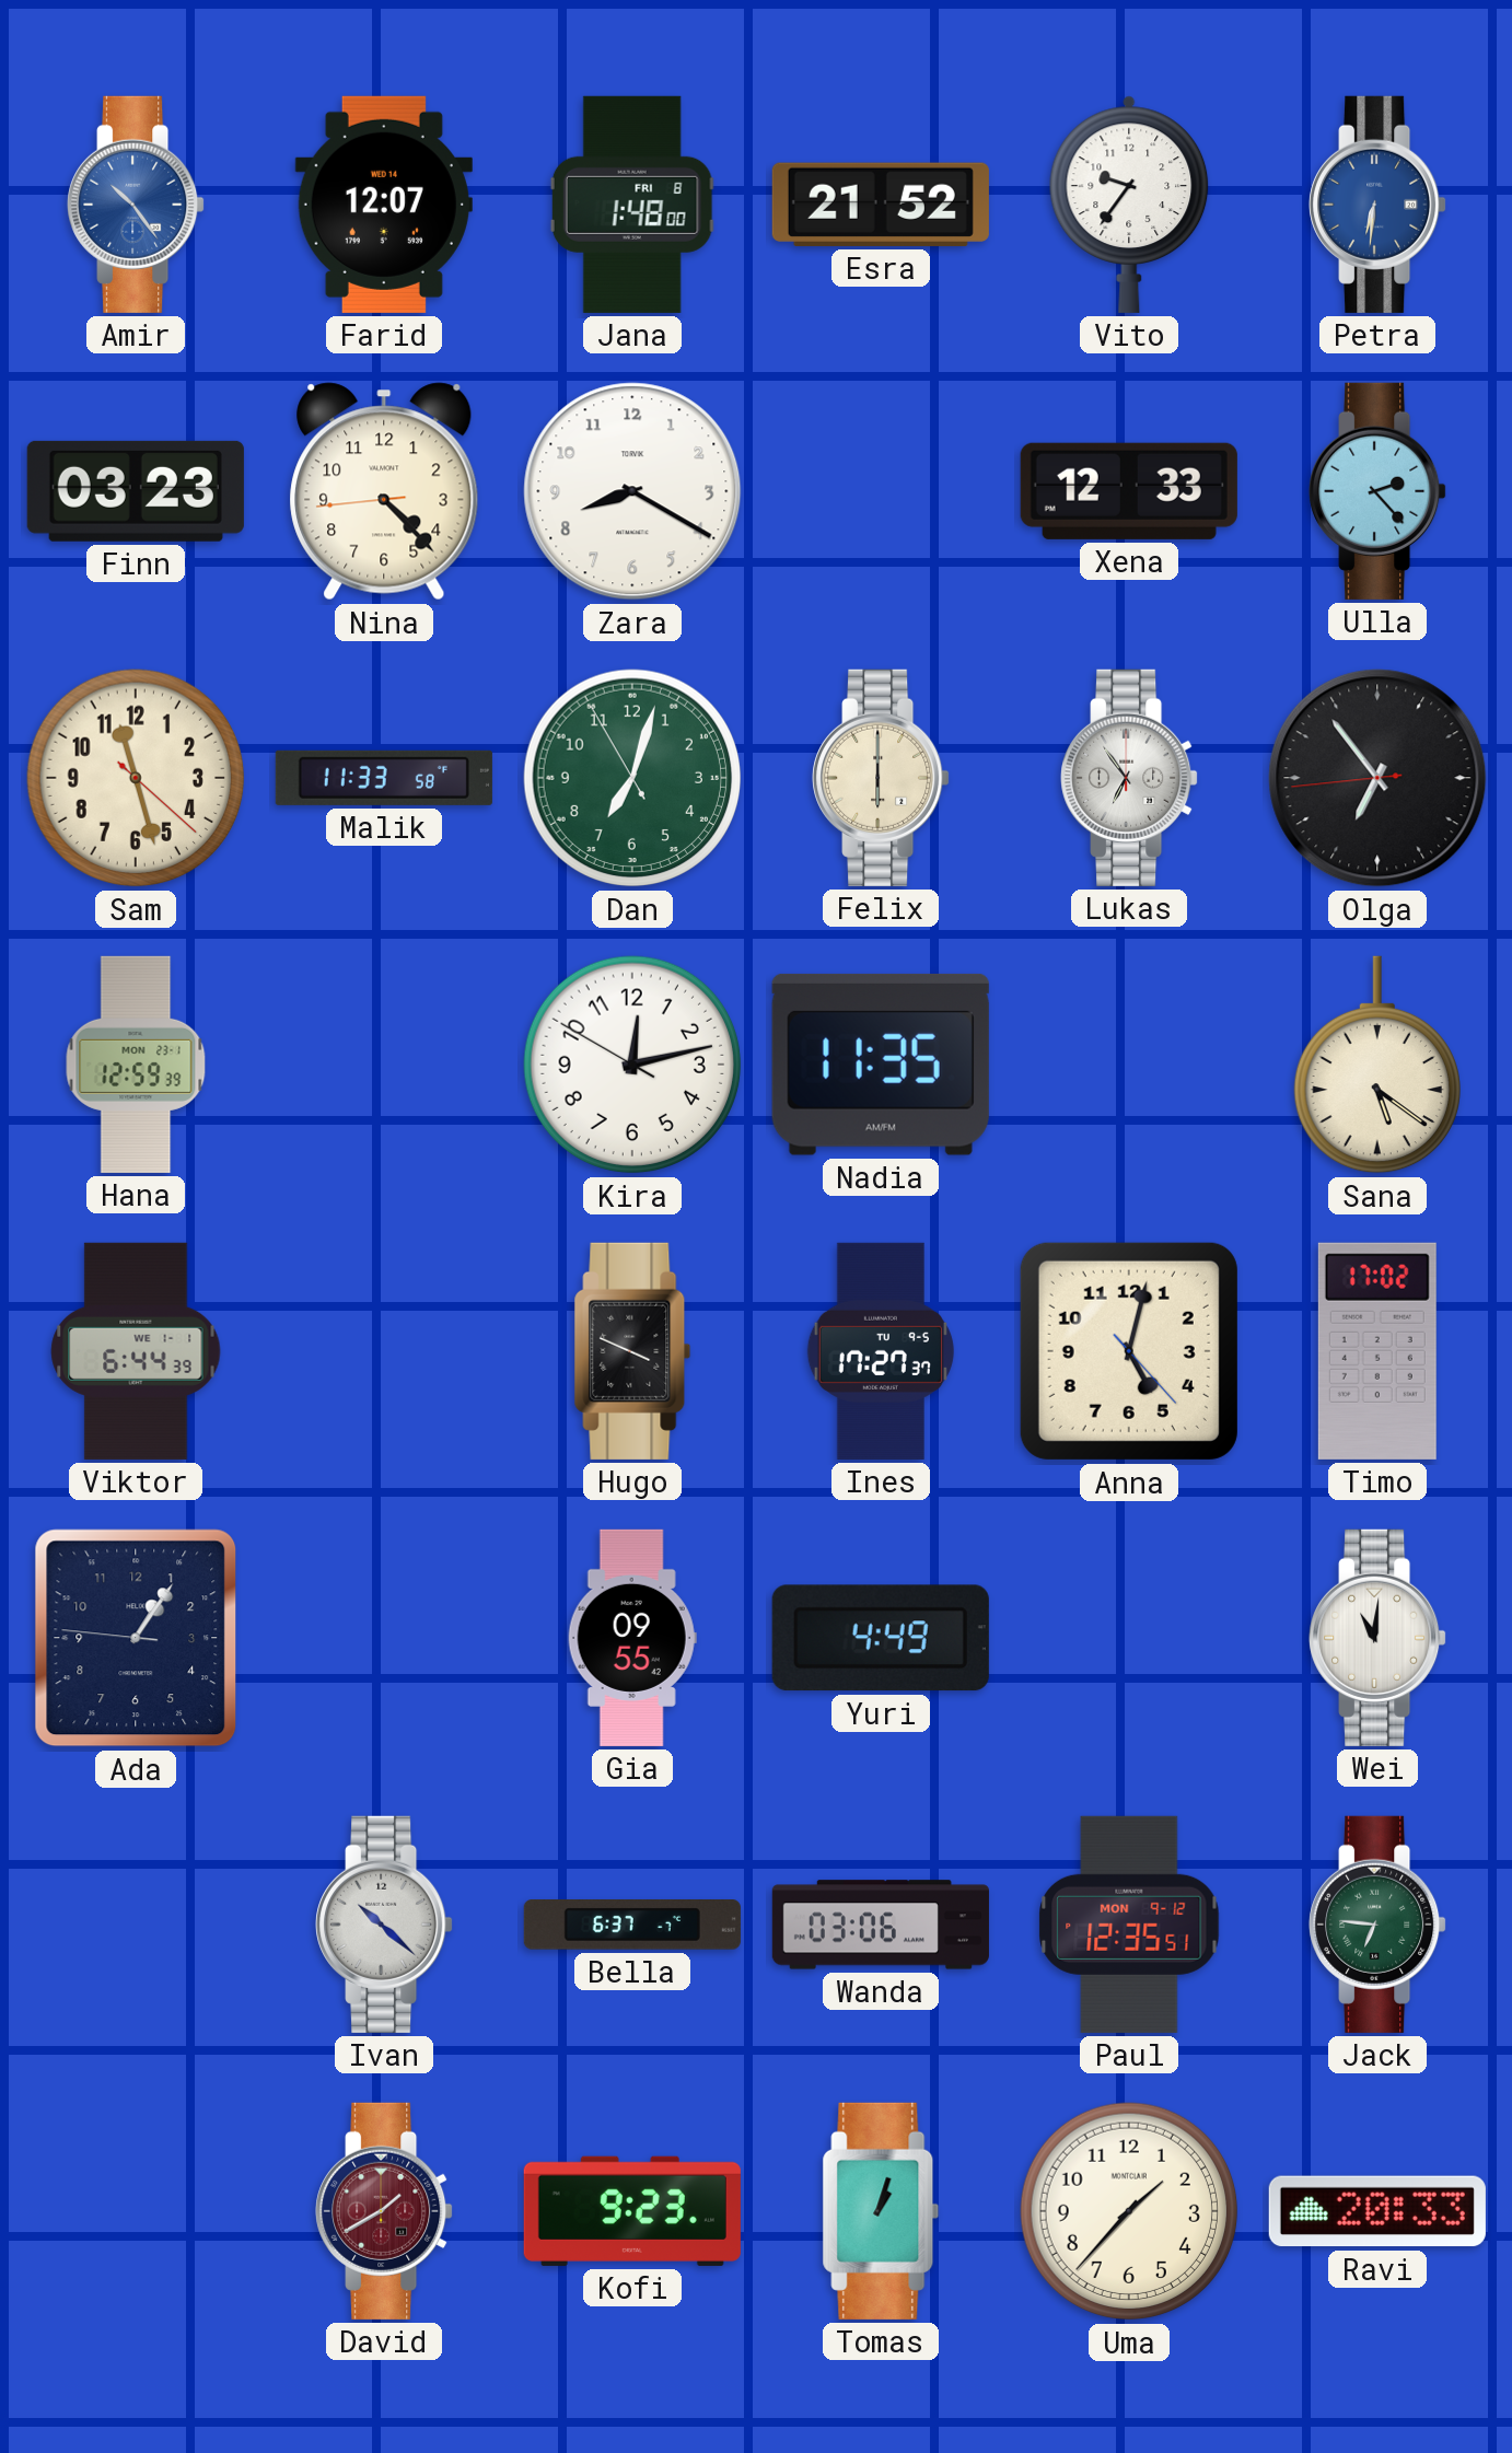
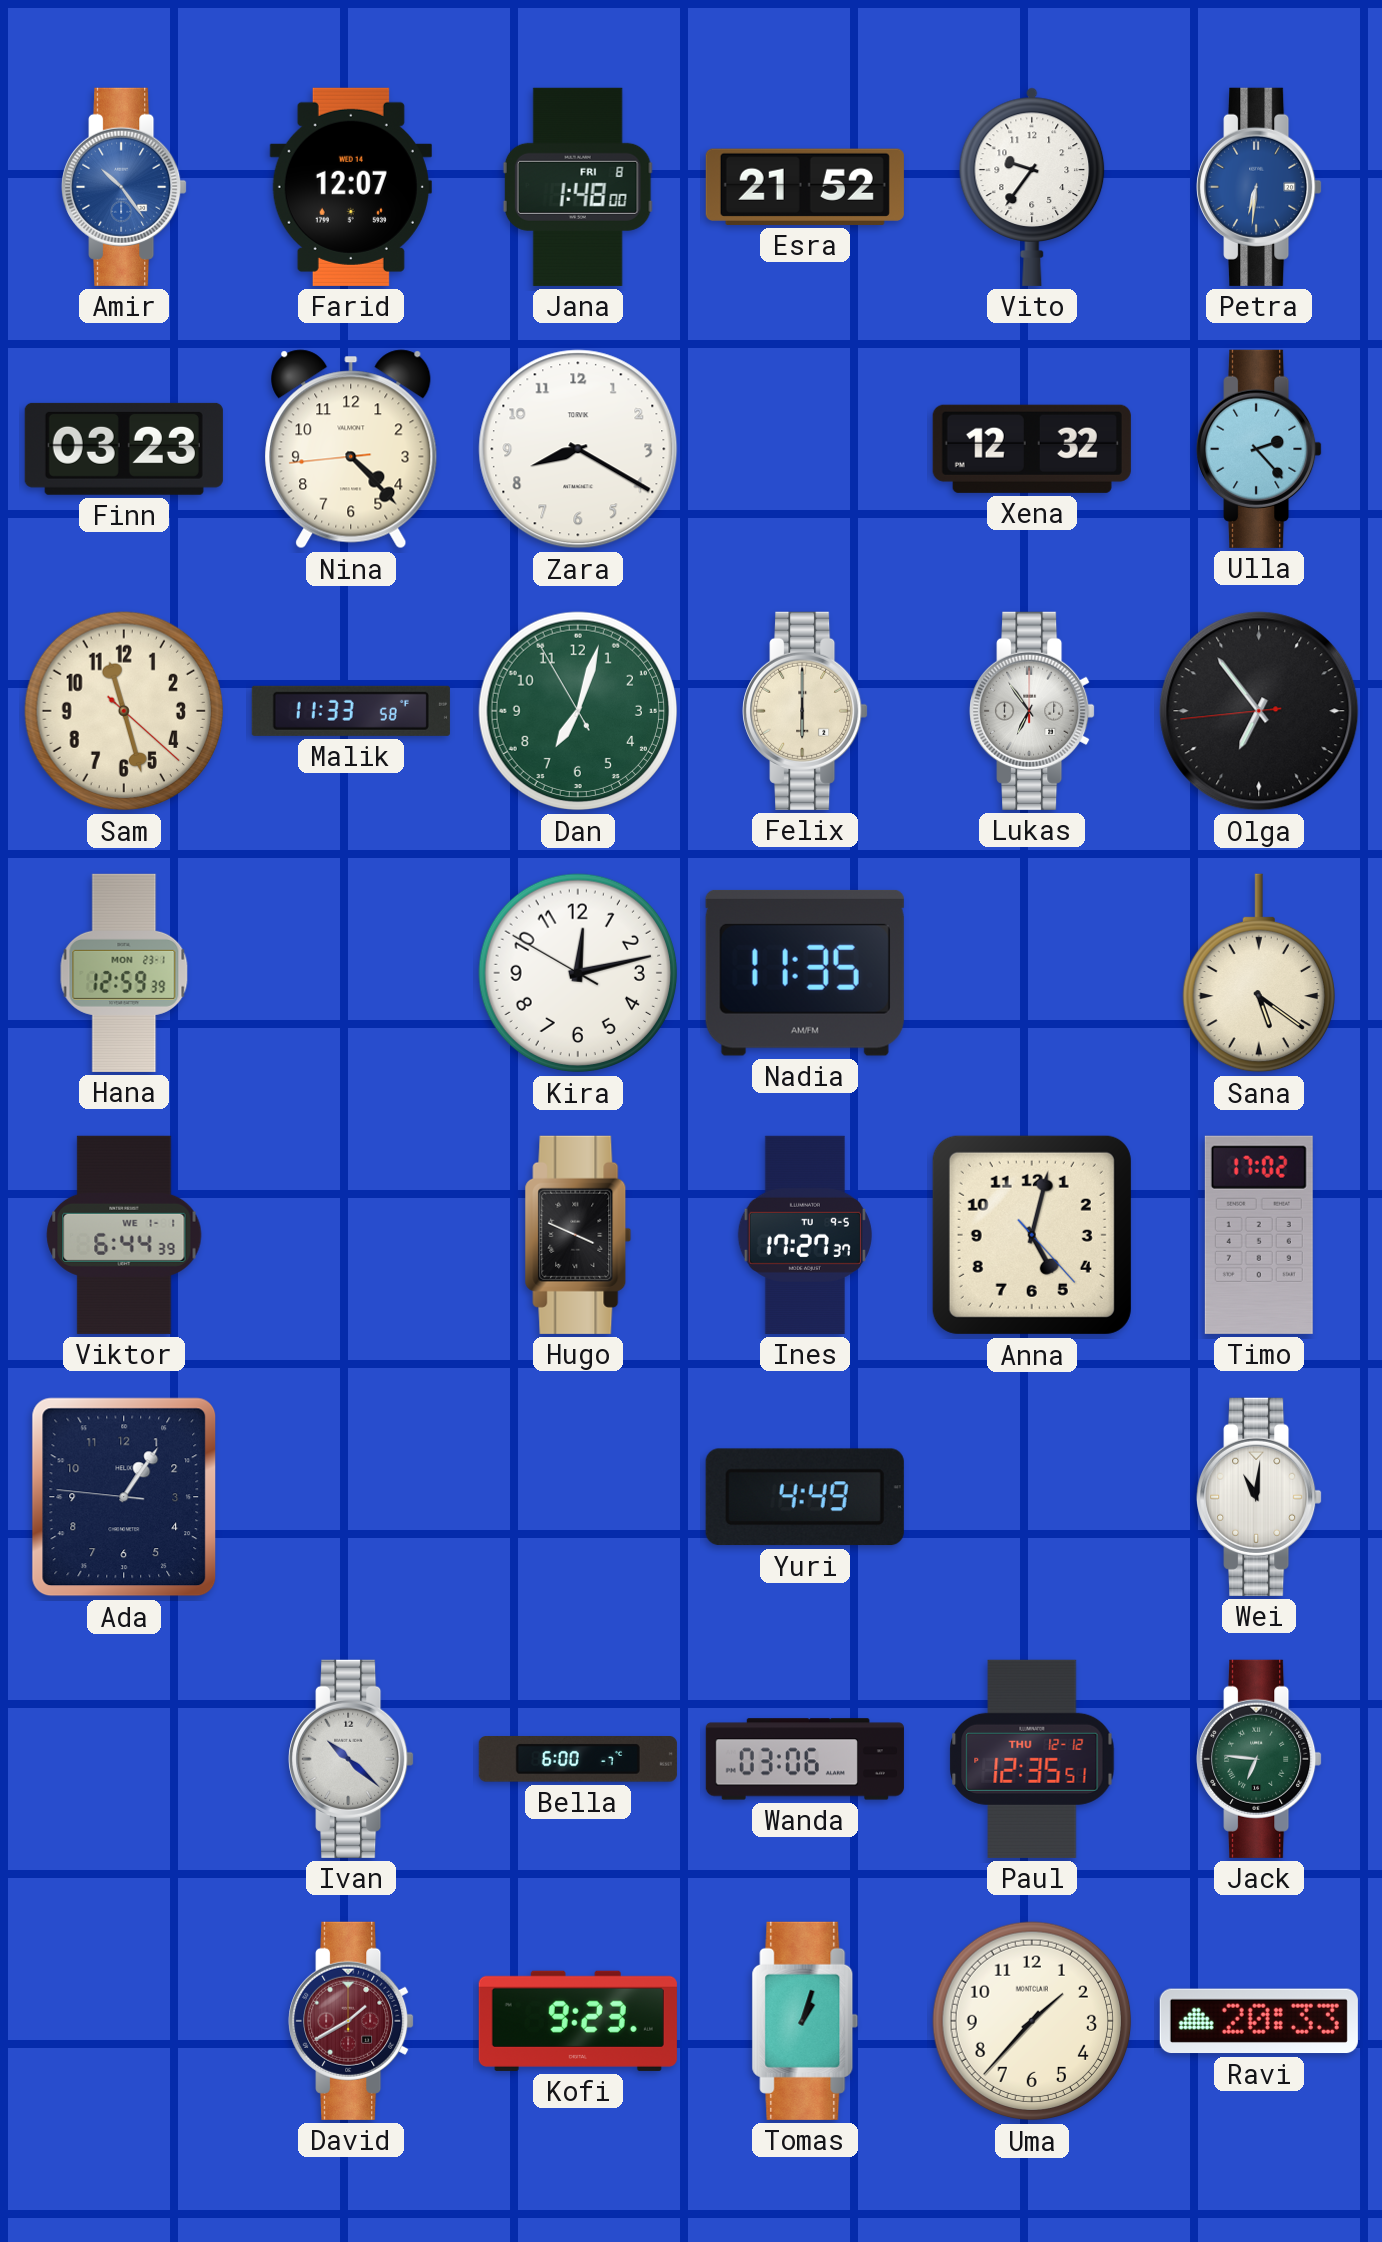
Xena: 12:33 -> 12:32
Gia: 09:55 -> none
Bella: 6:37 -> 6:00
Paul date: MON 9-12 -> THU 12-12
